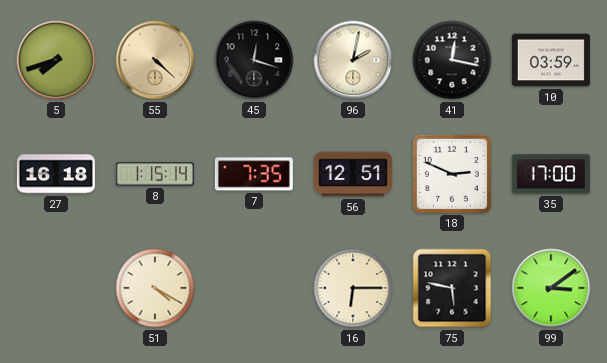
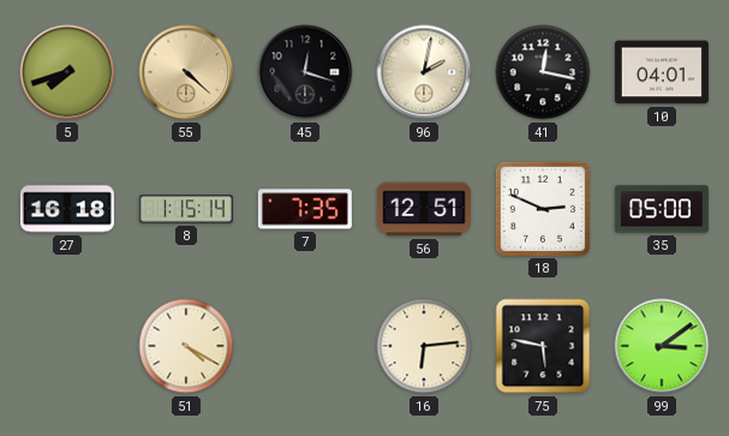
10: 03:59 -> 04:01
35: 17:00 -> 05:00
16: 6:15 -> 6:14
